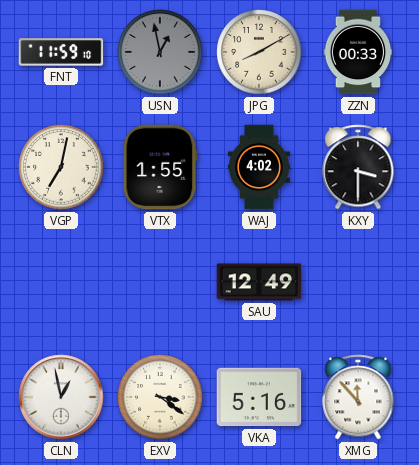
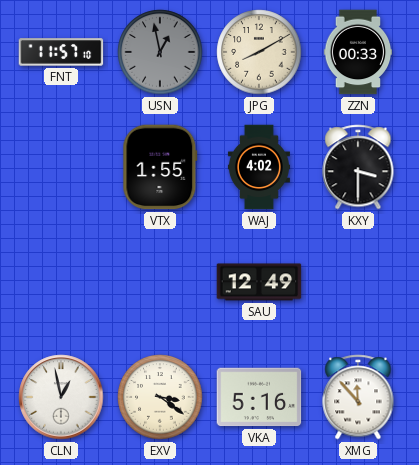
FNT: 11:59 -> 11:57
VGP: 7:02 -> none
